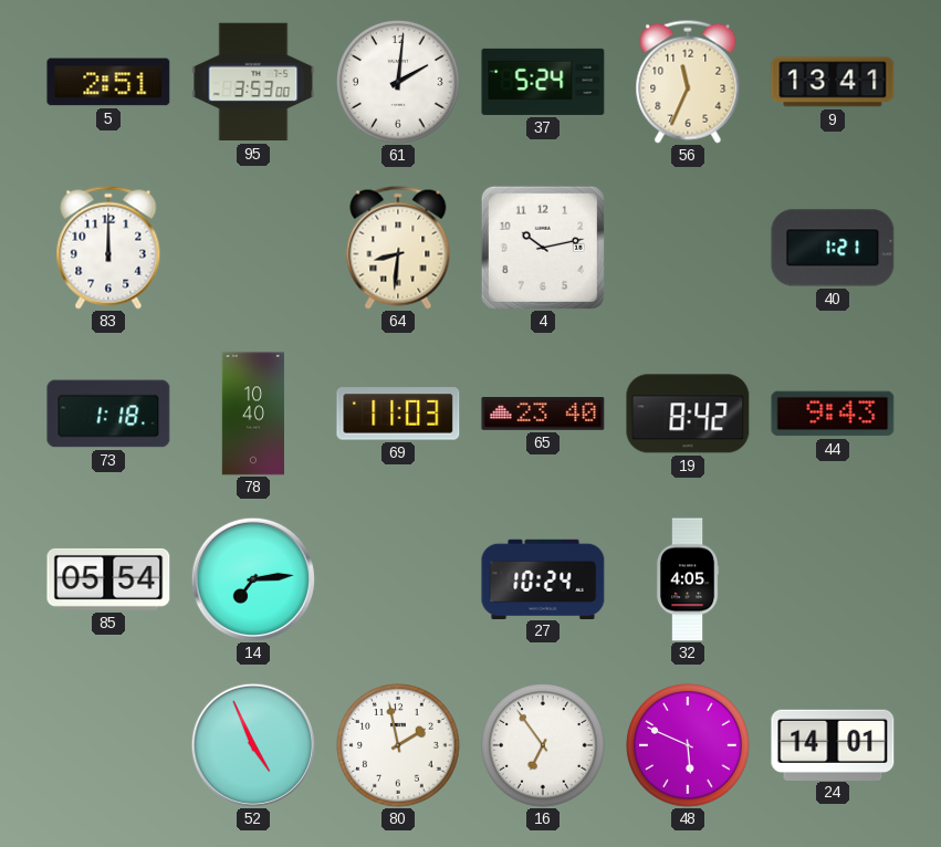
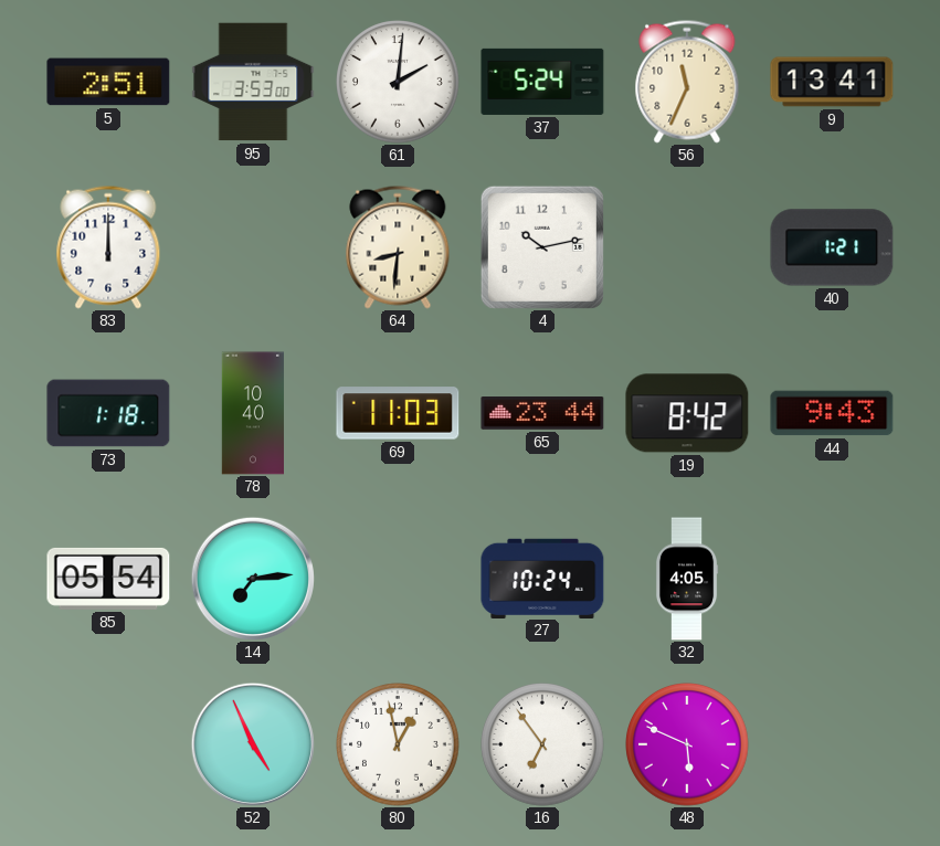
65: 23:40 -> 23:44
80: 1:58 -> 12:58
24: 14:01 -> none
